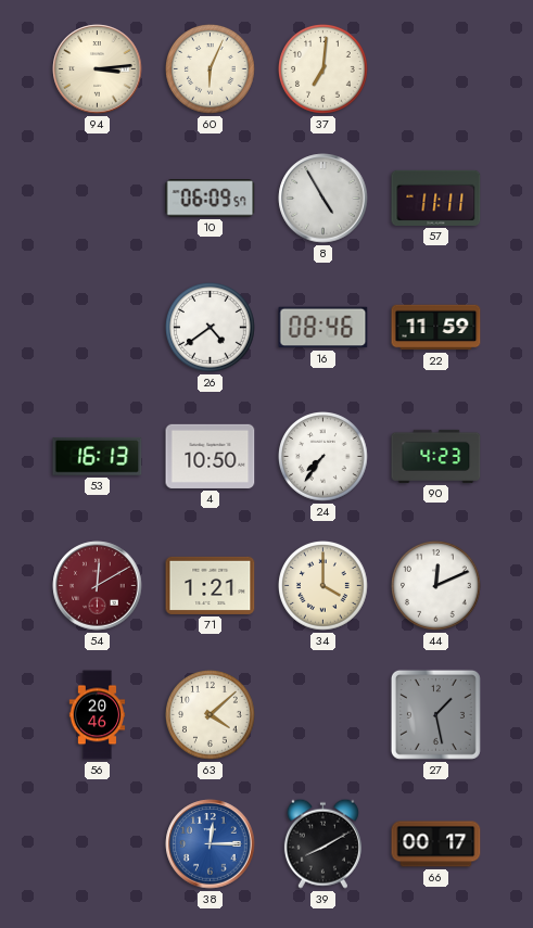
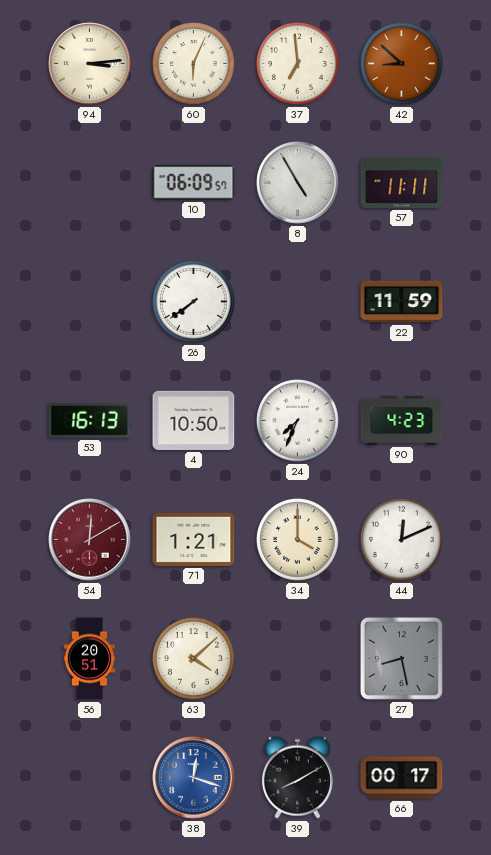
37: 7:01 -> 6:59
42: none -> 8:52
26: 4:39 -> 7:39
16: 08:46 -> none
24: 7:36 -> 7:34
56: 20:46 -> 20:51
27: 1:28 -> 8:28
38: 12:15 -> 12:18
